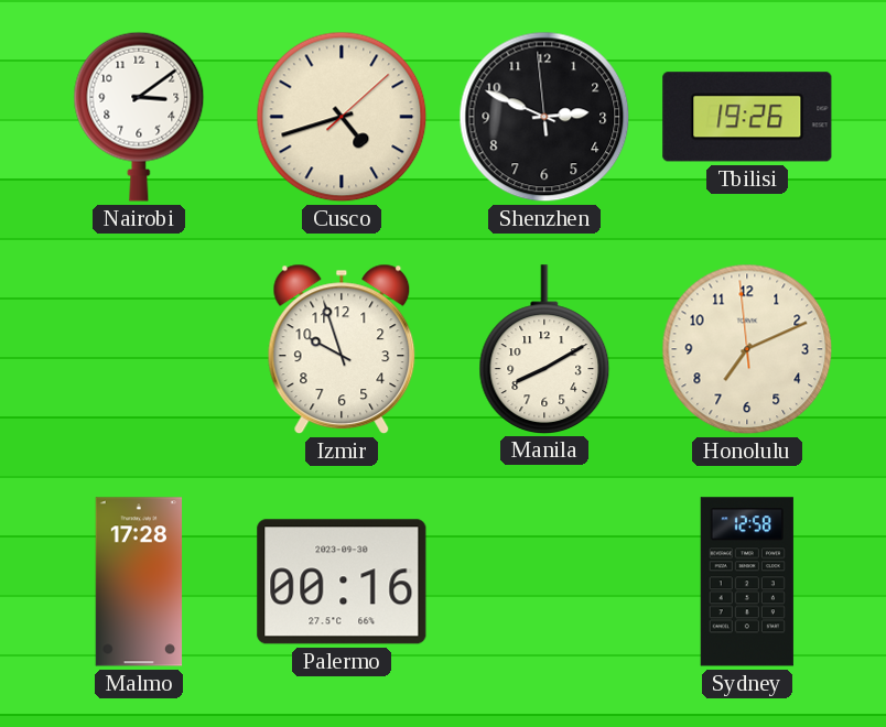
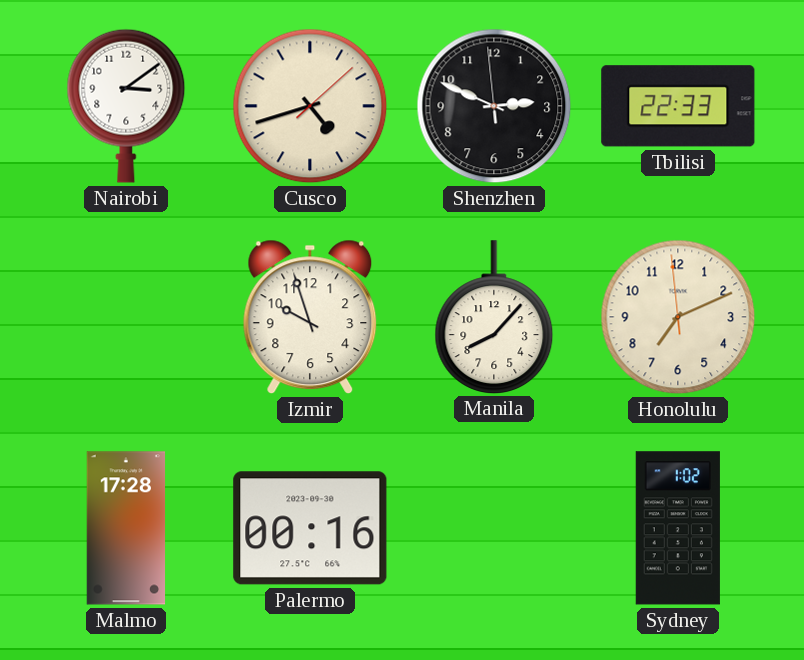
Tbilisi: 19:26 -> 22:33
Manila: 8:10 -> 8:07
Sydney: 12:58 -> 1:02
